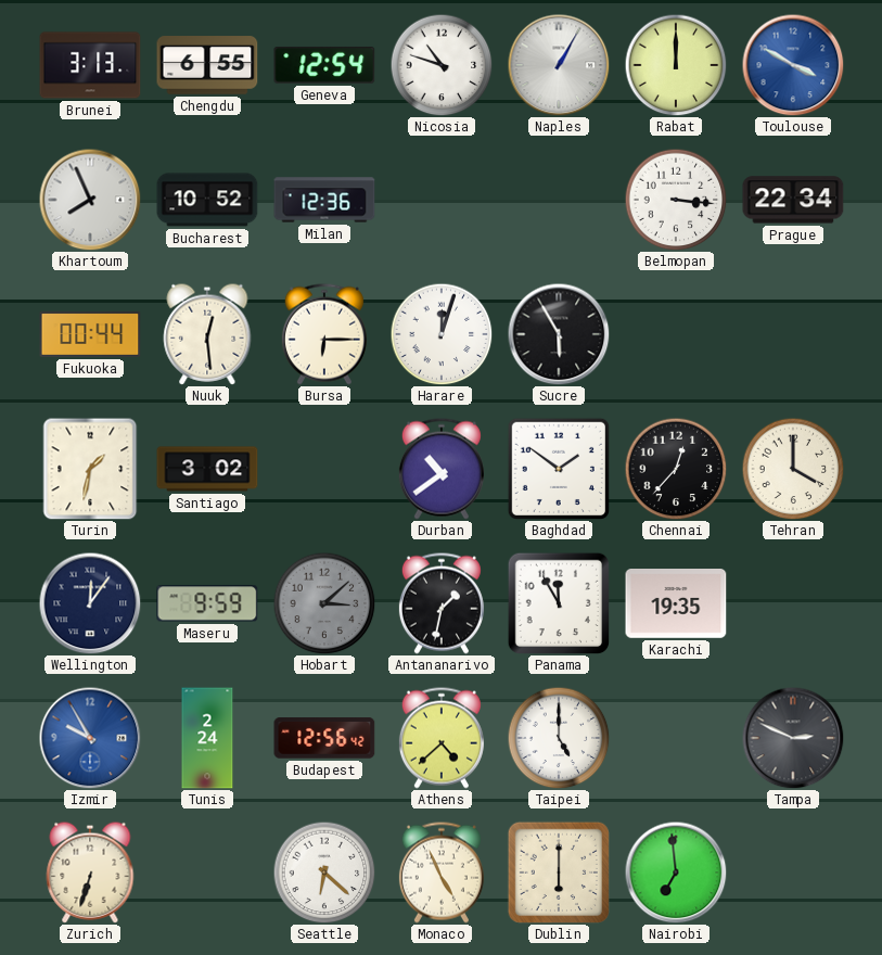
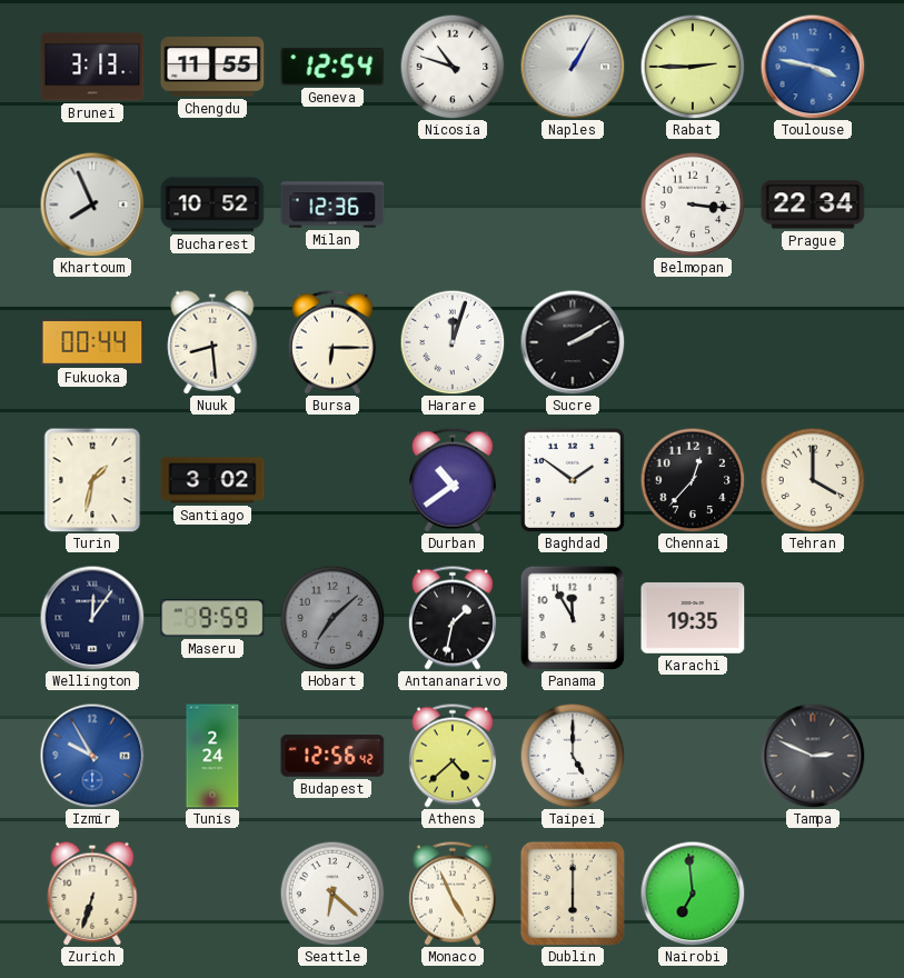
Chengdu: 6:55 -> 11:55
Rabat: 12:00 -> 2:45
Toulouse: 3:50 -> 3:47
Nuuk: 12:29 -> 8:29
Sucre: 5:55 -> 2:10
Hobart: 3:08 -> 7:08
